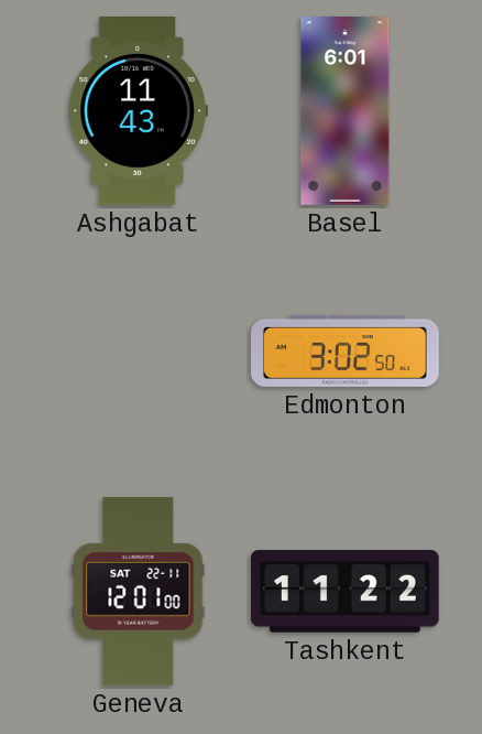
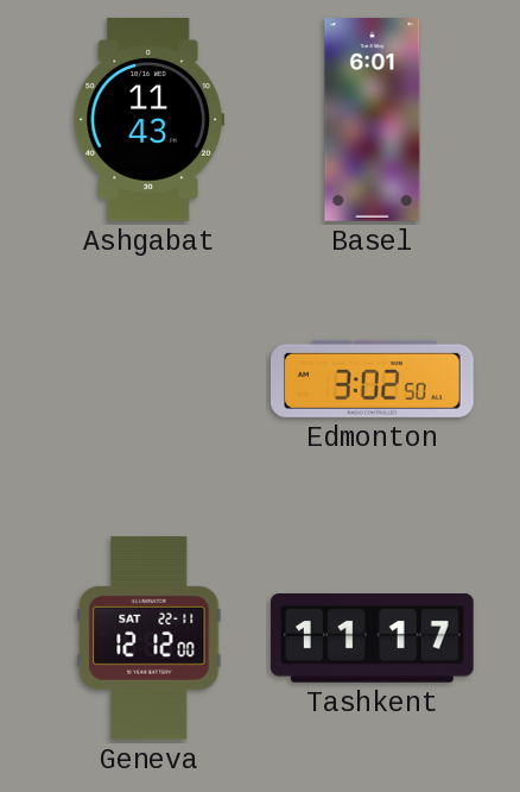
Geneva: 12:01 -> 12:12
Tashkent: 11:22 -> 11:17
